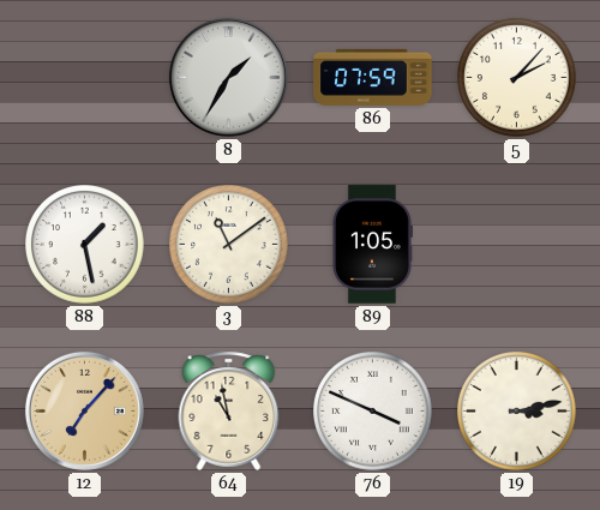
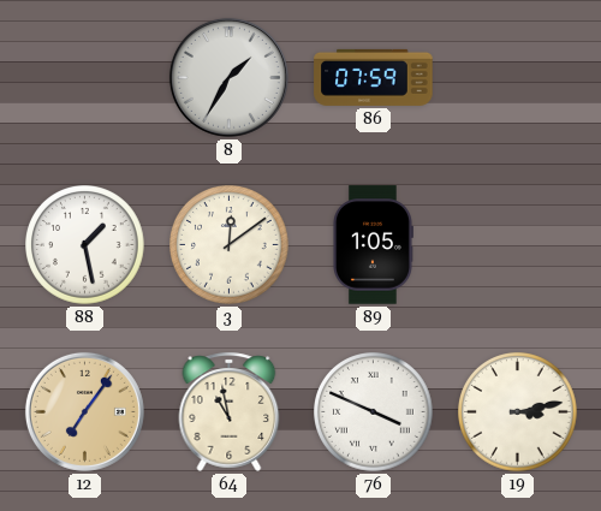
5: 2:07 -> none
3: 11:09 -> 12:09
12: 7:07 -> 7:06
